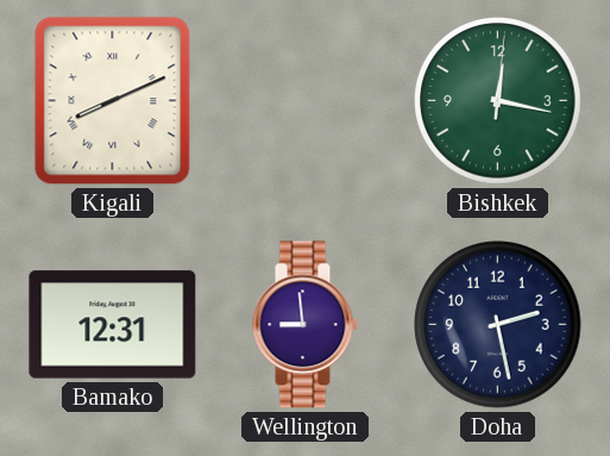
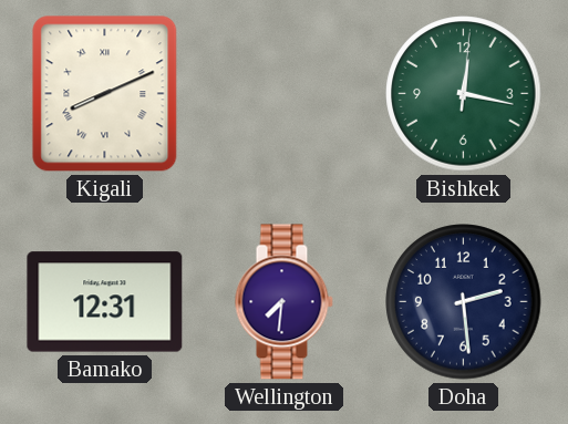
Wellington: 8:59 -> 7:31
Doha: 2:28 -> 2:29
